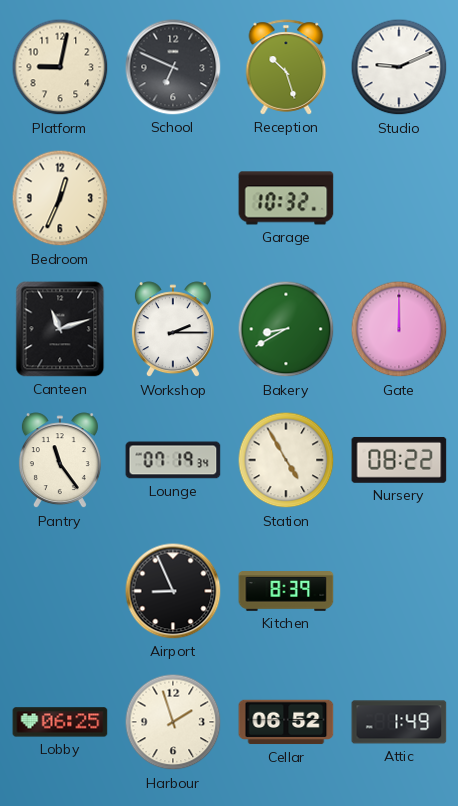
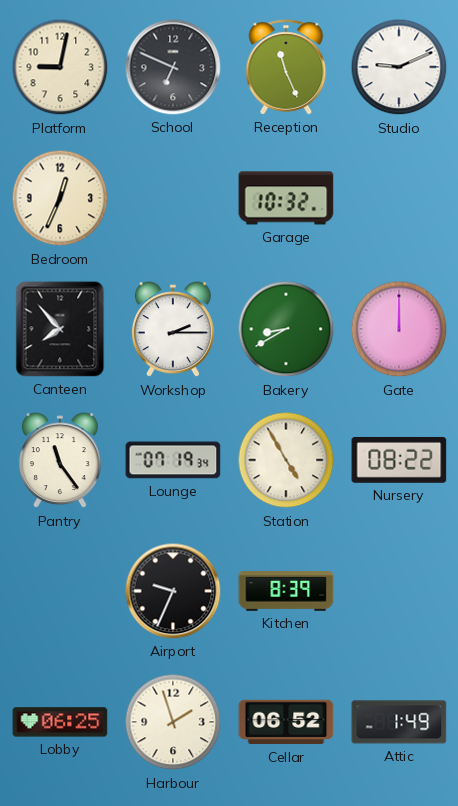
Reception: 10:27 -> 11:26
Canteen: 11:12 -> 7:53
Airport: 8:56 -> 9:34
